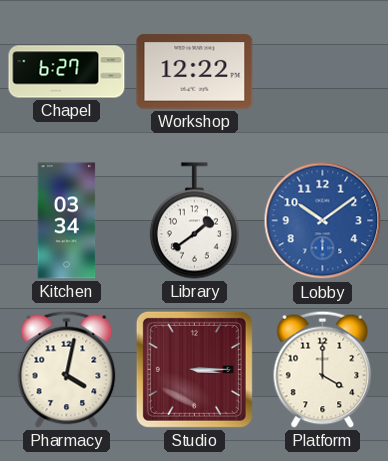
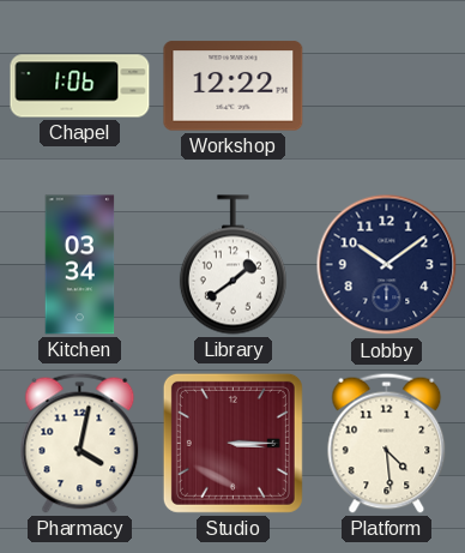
Chapel: 6:27 -> 1:06
Lobby dial: blue -> navy
Platform: 4:00 -> 4:29
